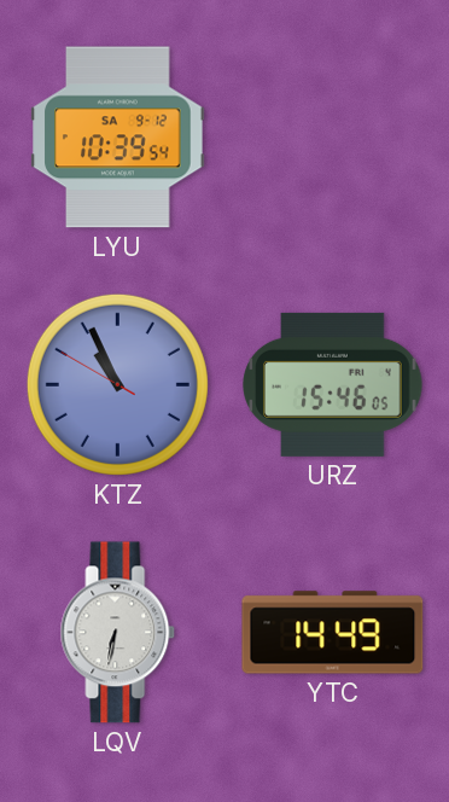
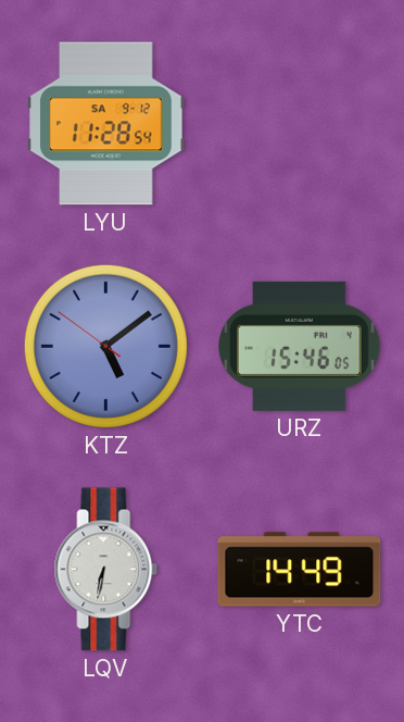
LYU: 10:39 -> 11:28
KTZ: 10:55 -> 5:08
